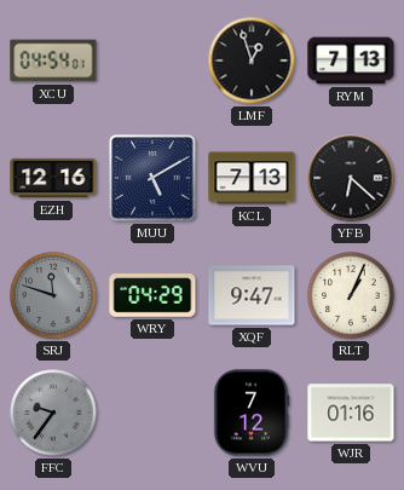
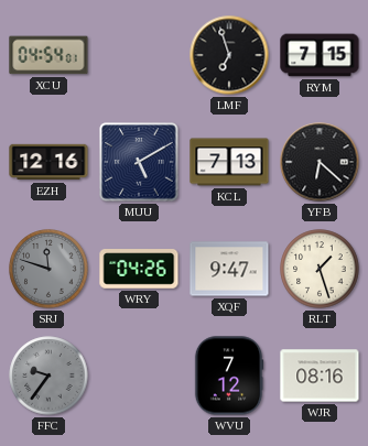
LMF: 12:57 -> 6:57
RYM: 7:13 -> 7:15
WRY: 04:29 -> 04:26
RLT: 1:04 -> 1:27
WJR: 01:16 -> 08:16
